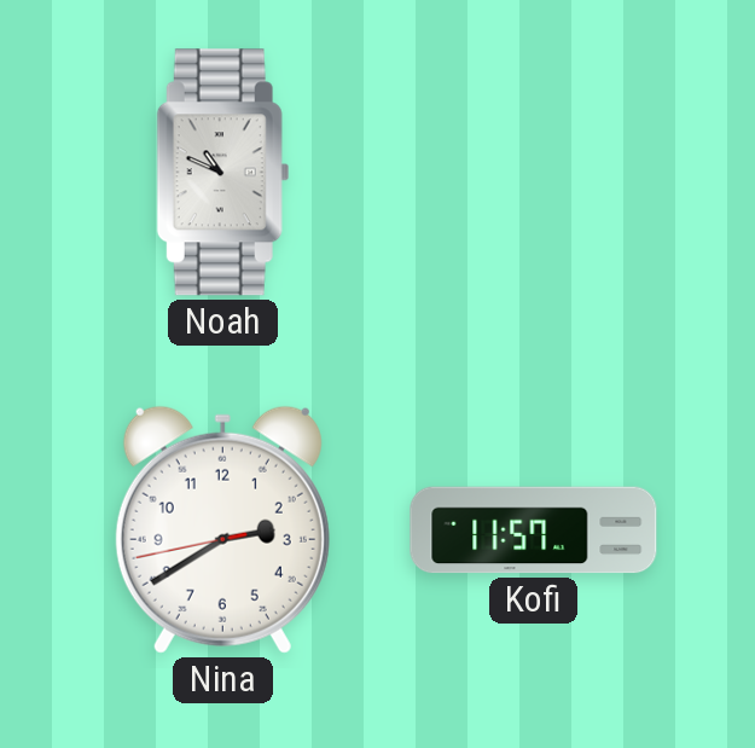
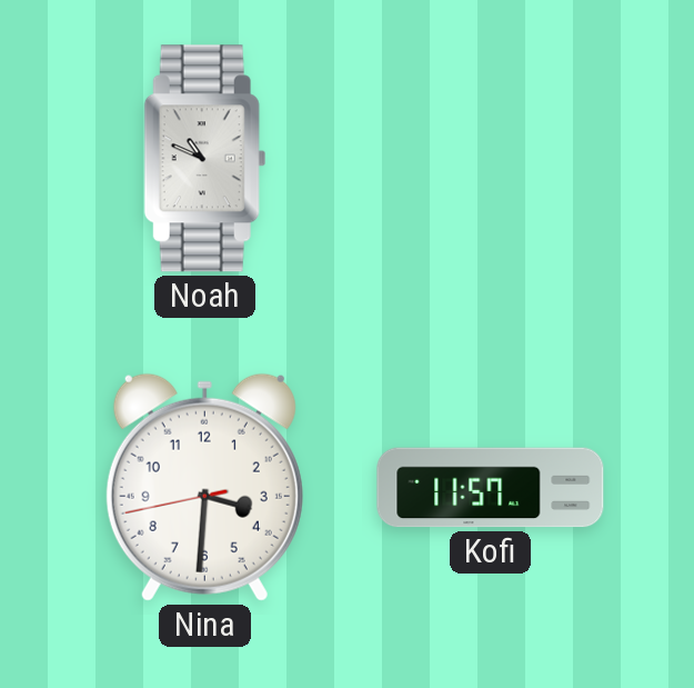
Nina: 2:39 -> 3:30
